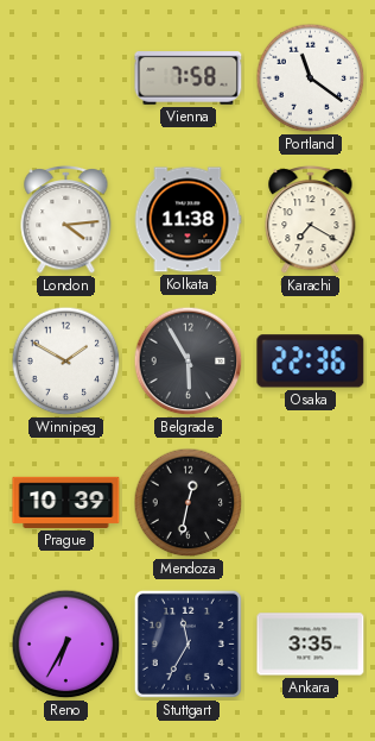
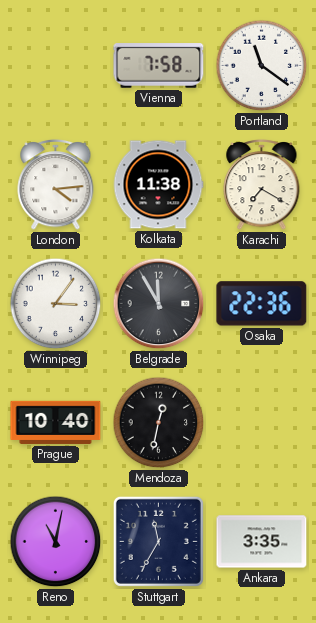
Winnipeg: 1:50 -> 3:06
Belgrade: 5:55 -> 11:55
Prague: 10:39 -> 10:40
Reno: 6:35 -> 11:02
